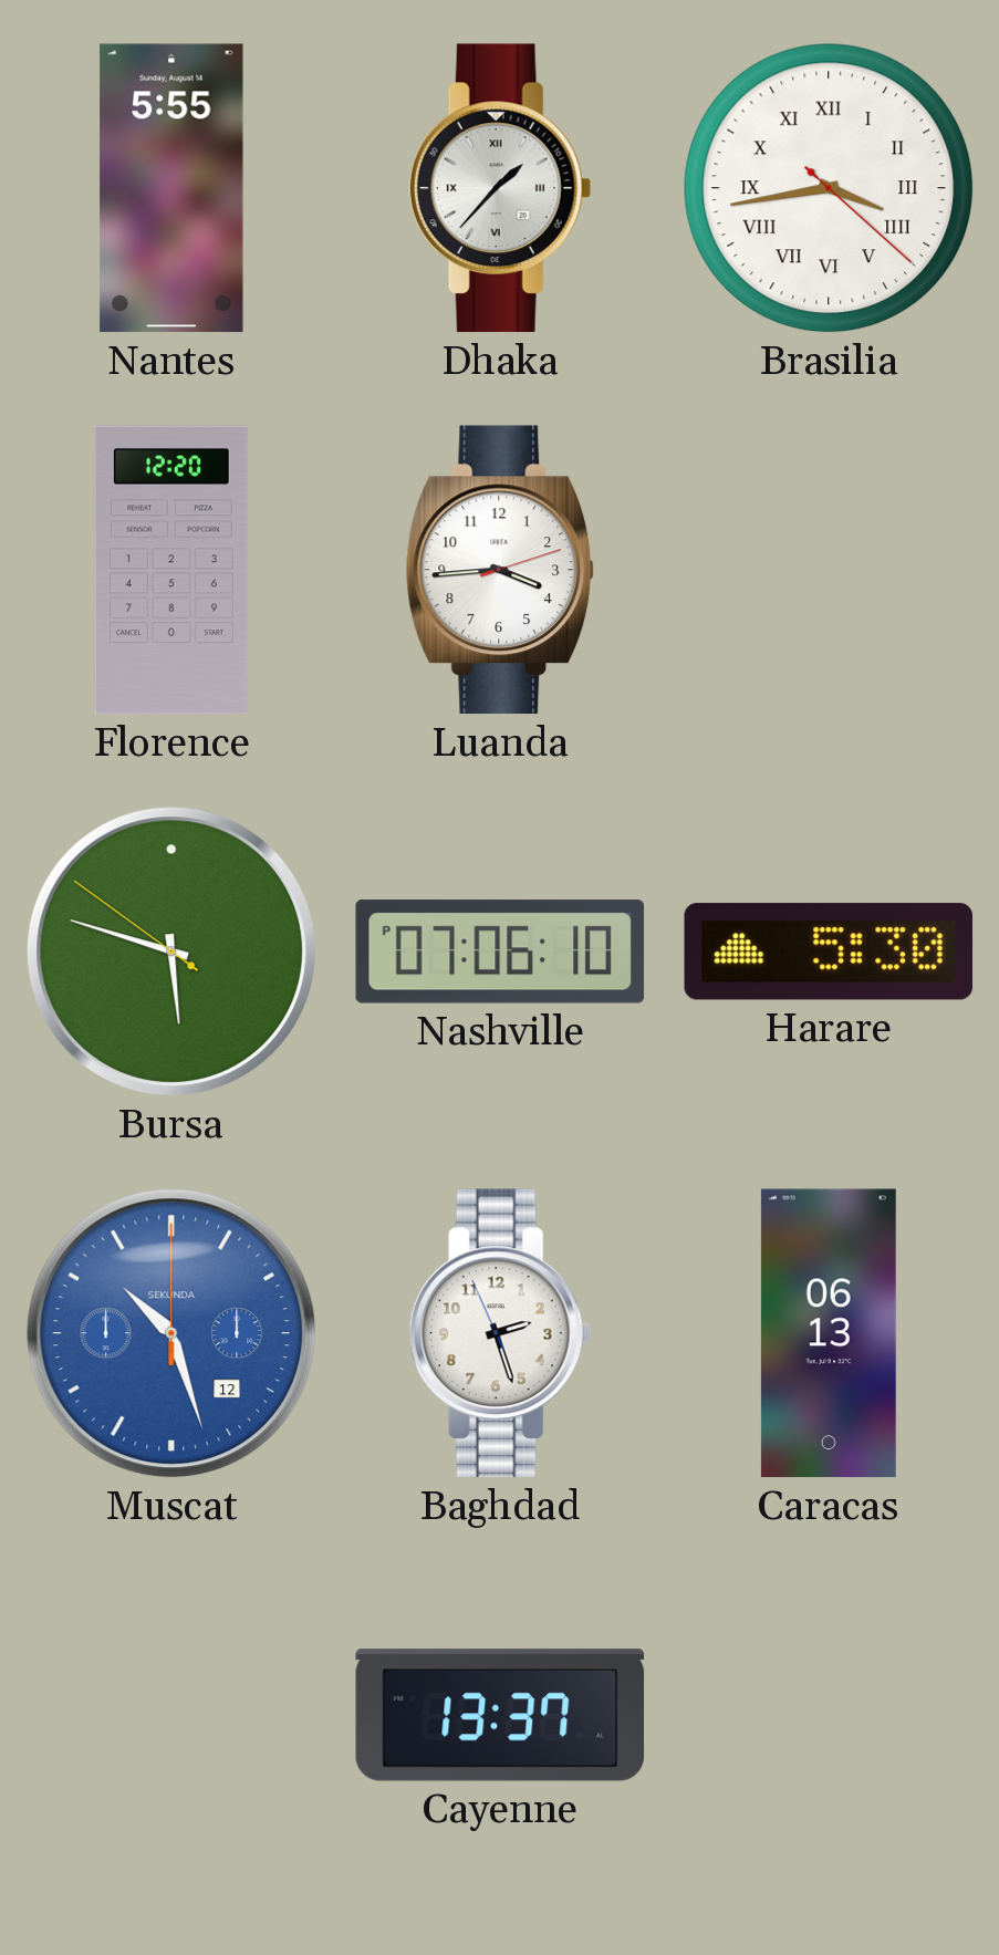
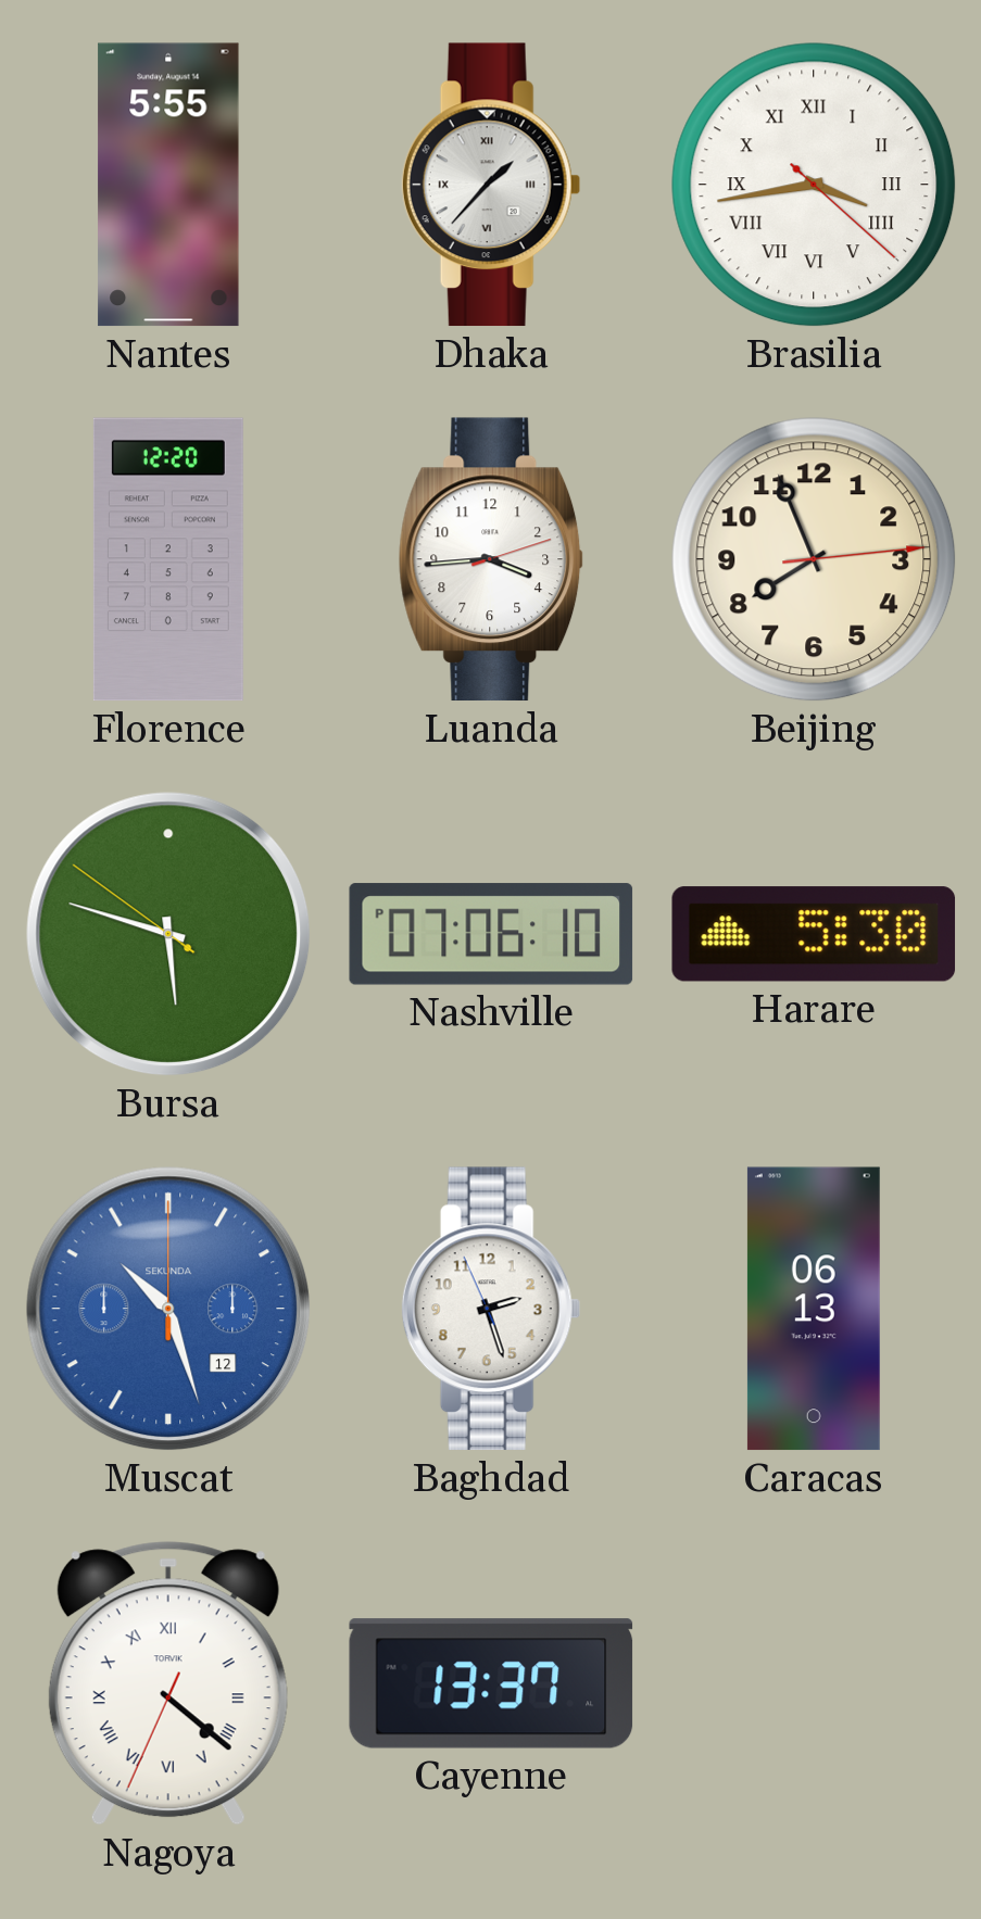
Beijing: none -> 7:56
Nagoya: none -> 4:21
